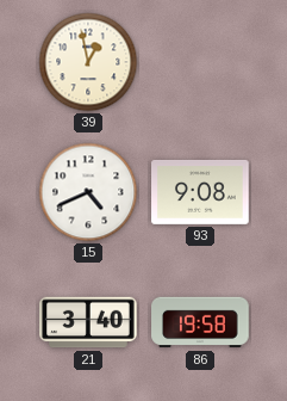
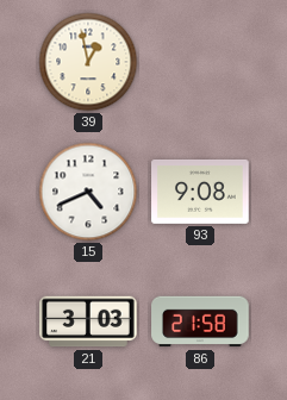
21: 3:40 -> 3:03
86: 19:58 -> 21:58
